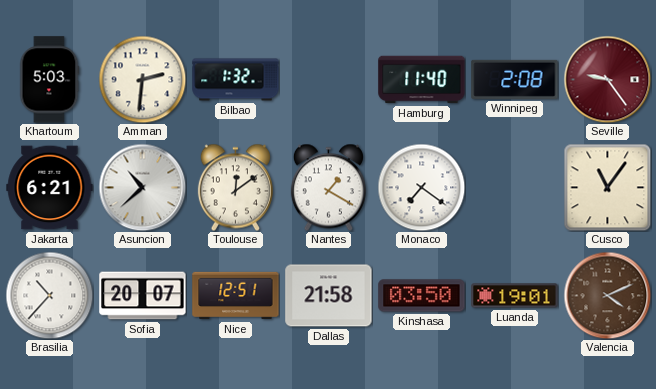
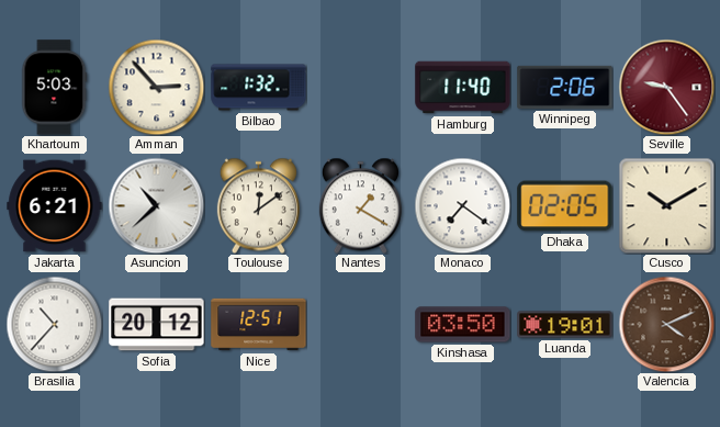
Amman: 2:31 -> 2:53
Winnipeg: 2:08 -> 2:06
Dhaka: none -> 02:05
Cusco: 11:06 -> 10:10
Sofia: 20:07 -> 20:12
Dallas: 21:58 -> none
